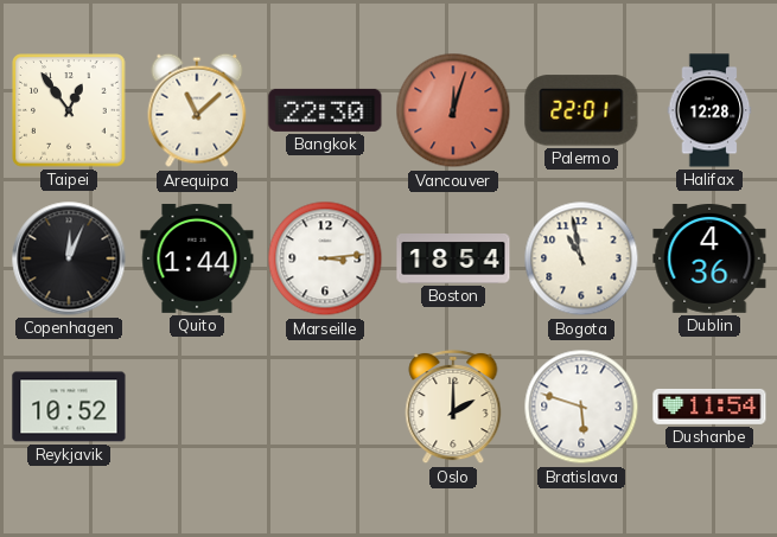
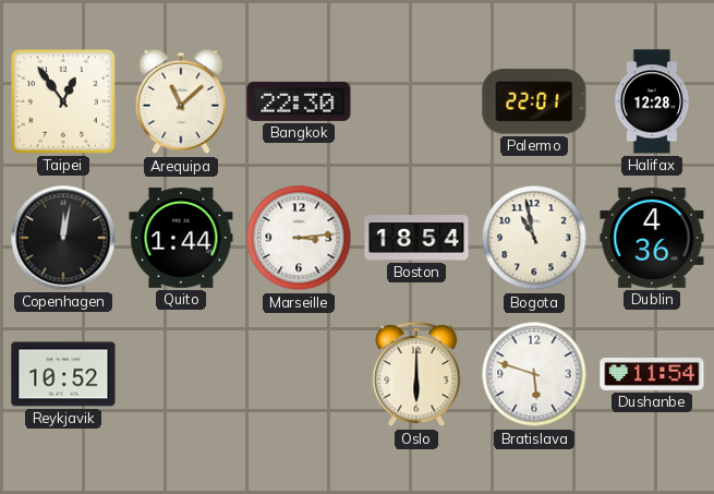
Vancouver: 12:03 -> none
Copenhagen: 12:04 -> 12:02
Oslo: 2:00 -> 6:00
